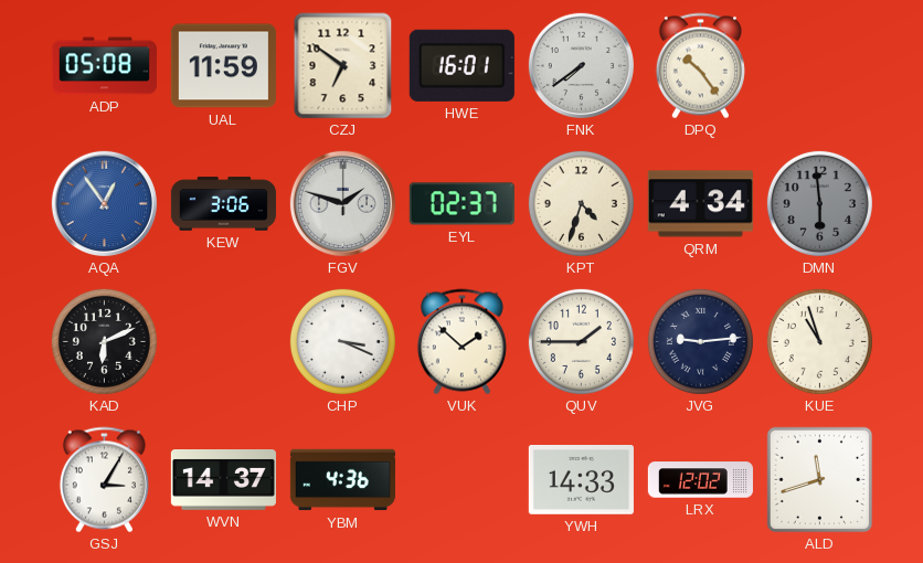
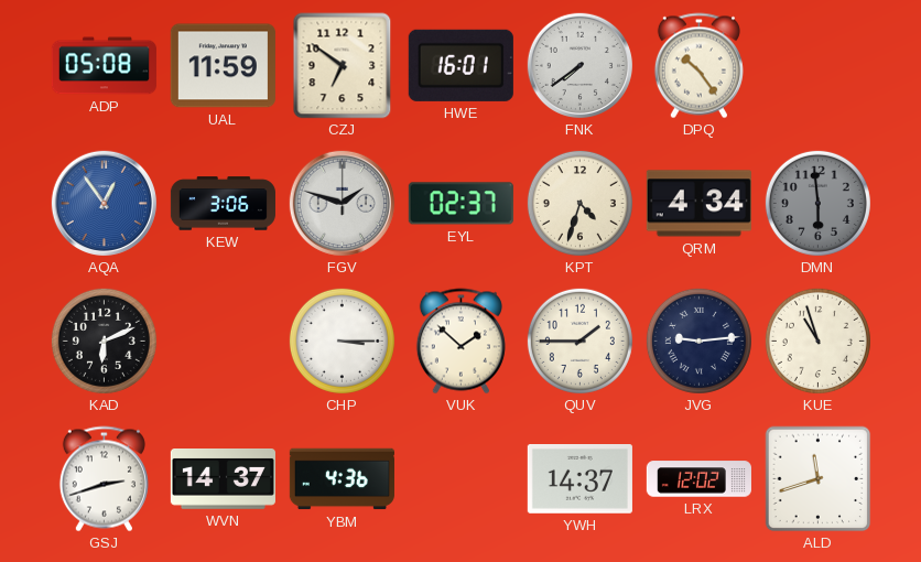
CHP: 3:19 -> 3:15
GSJ: 3:05 -> 2:42
YWH: 14:33 -> 14:37
